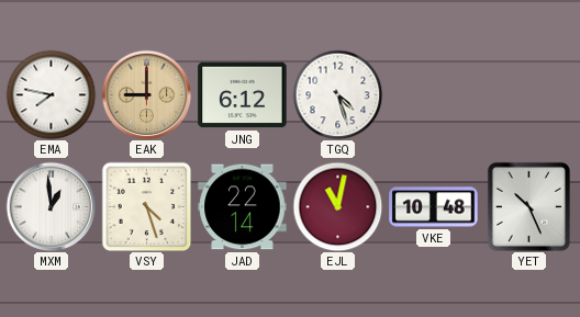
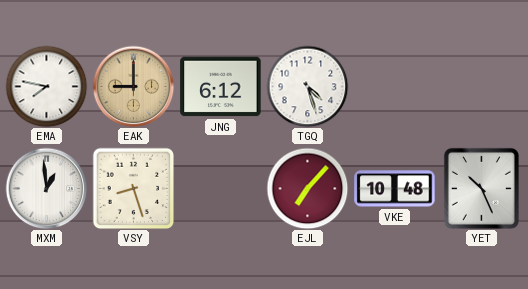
VSY: 4:27 -> 8:27
JAD: 22:14 -> none
EJL: 11:02 -> 7:07
